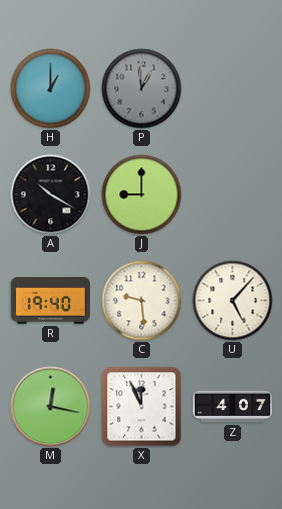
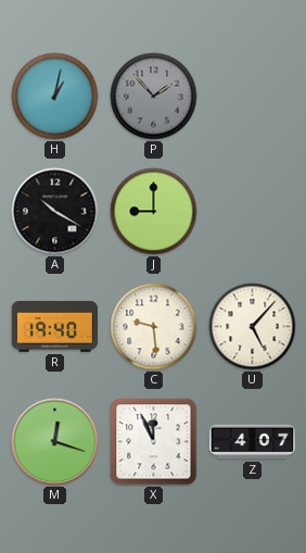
H: 1:00 -> 1:02
P: 12:59 -> 1:53
M: 12:17 -> 12:18
